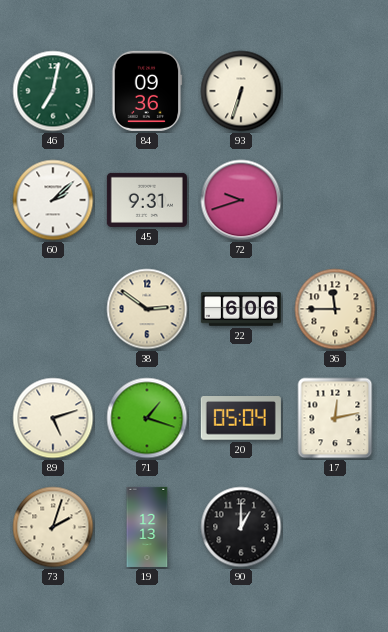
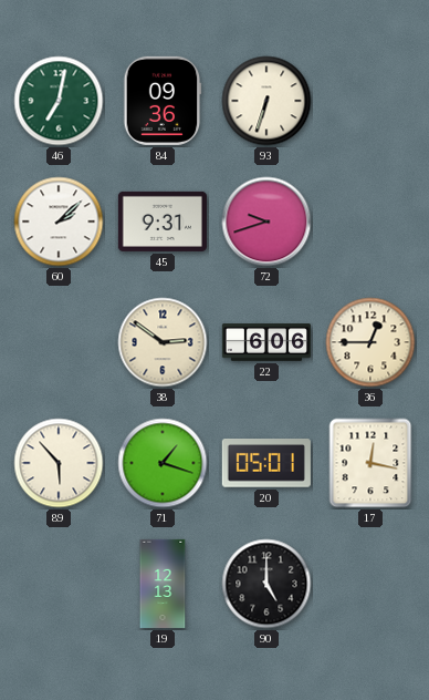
36: 11:45 -> 12:45
89: 5:12 -> 5:53
20: 05:04 -> 05:01
17: 12:13 -> 12:17
73: 2:03 -> none
90: 1:00 -> 5:00
